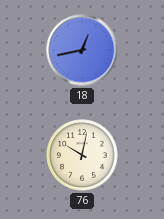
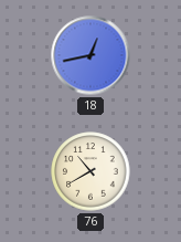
76: 10:02 -> 10:40
